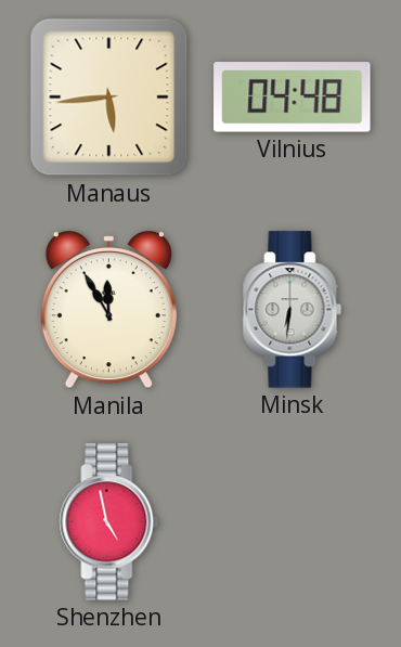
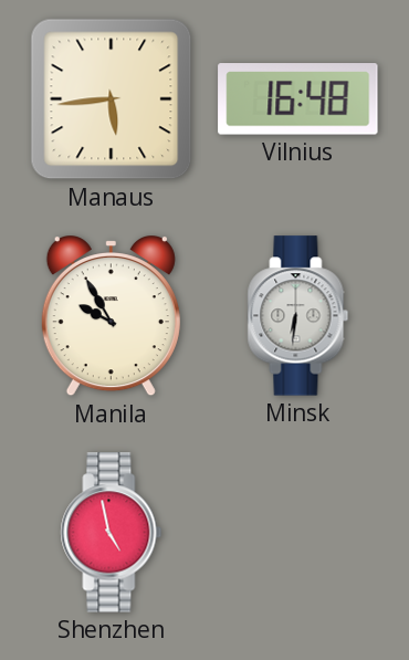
Vilnius: 04:48 -> 16:48
Manila: 11:55 -> 9:55
